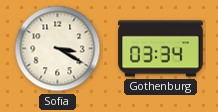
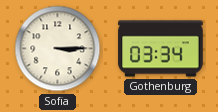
Sofia: 3:20 -> 3:15
